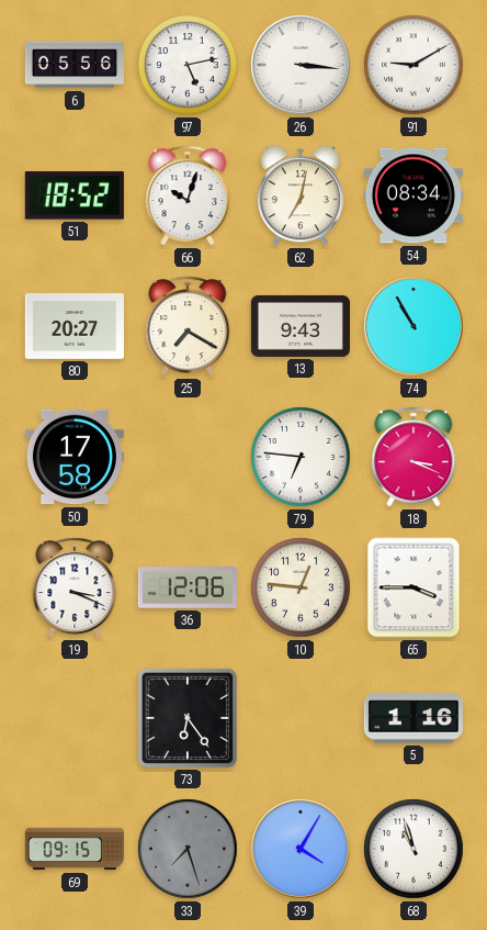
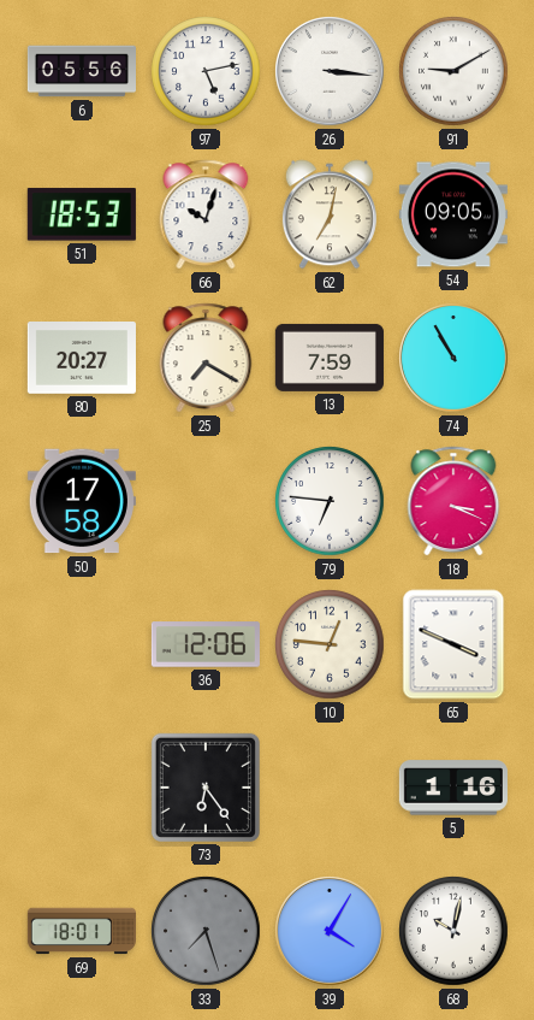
51: 18:52 -> 18:53
54: 08:34 -> 09:05
13: 9:43 -> 7:59
19: 3:19 -> none
65: 3:45 -> 3:49
69: 09:15 -> 18:01
68: 10:57 -> 10:02
